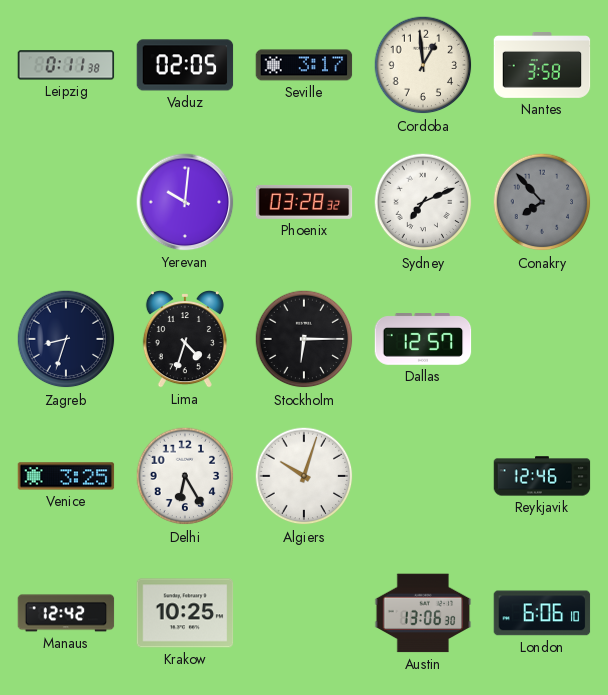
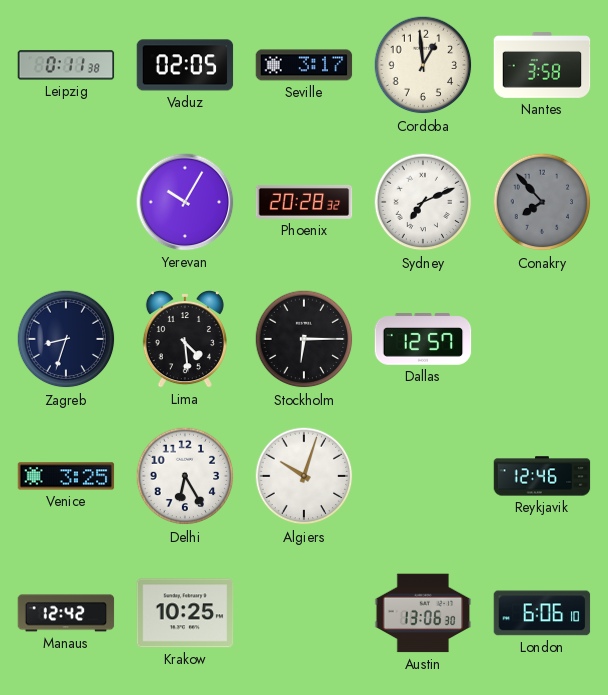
Yerevan: 10:01 -> 10:05
Phoenix: 03:28 -> 20:28
Lima: 4:33 -> 4:29
